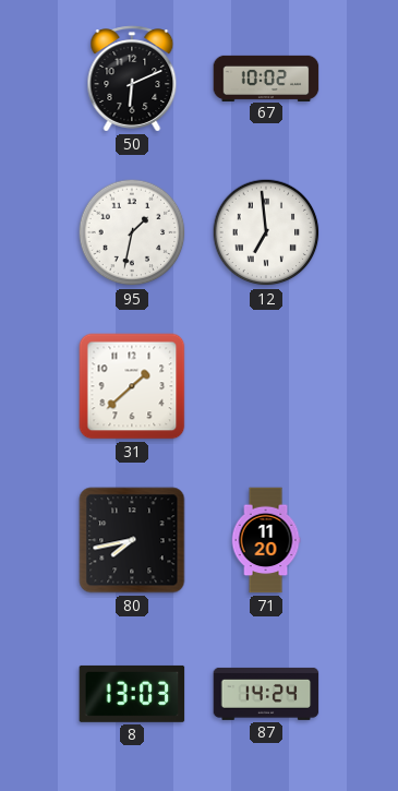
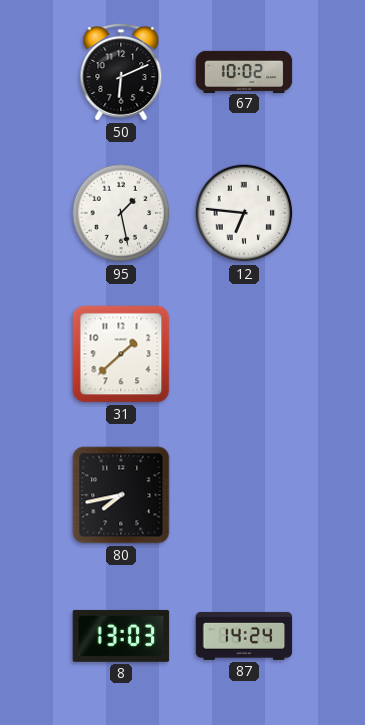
95: 1:32 -> 1:28
12: 6:59 -> 6:46
71: 11:20 -> none
